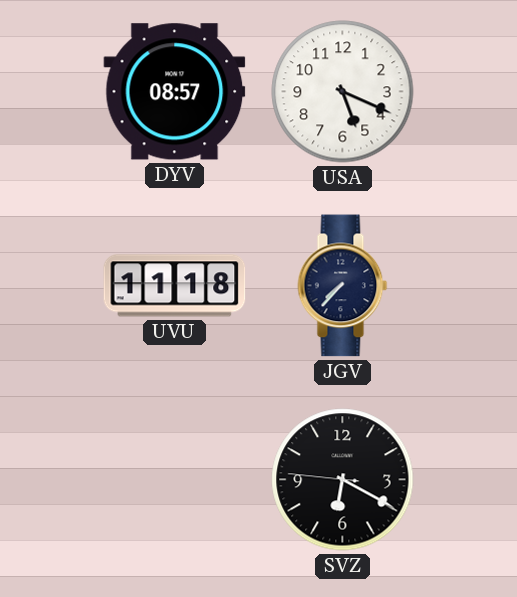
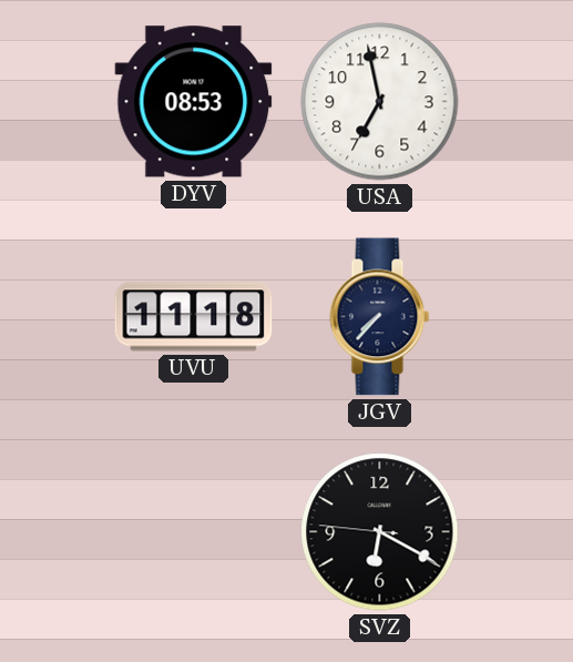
DYV: 08:57 -> 08:53
USA: 5:19 -> 6:58
